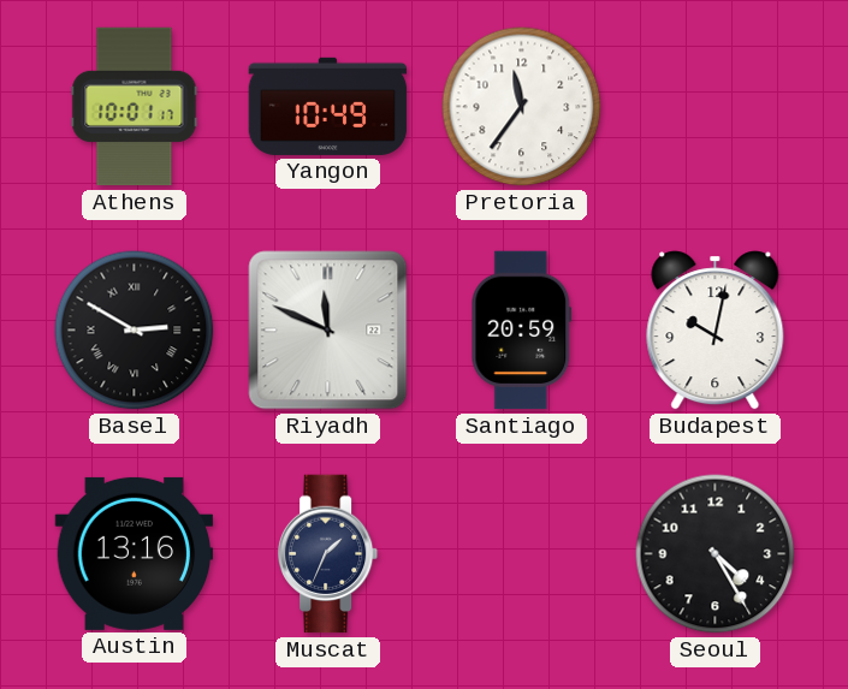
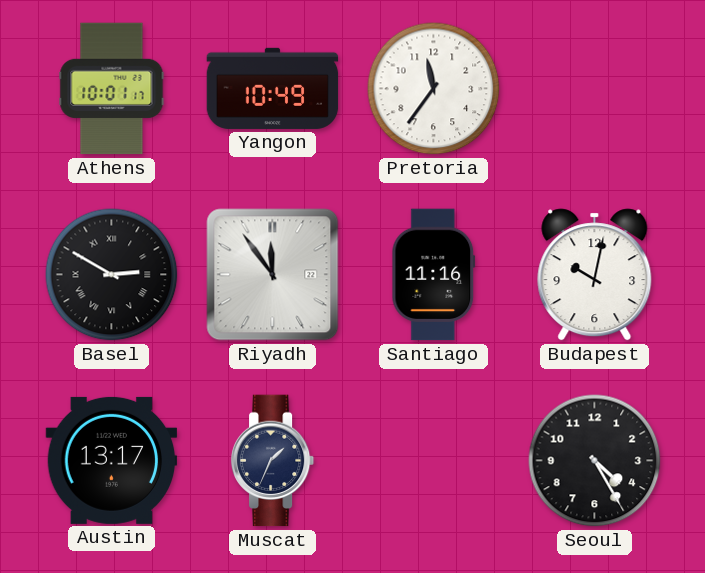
Riyadh: 11:49 -> 11:54
Santiago: 20:59 -> 11:16
Austin: 13:16 -> 13:17
